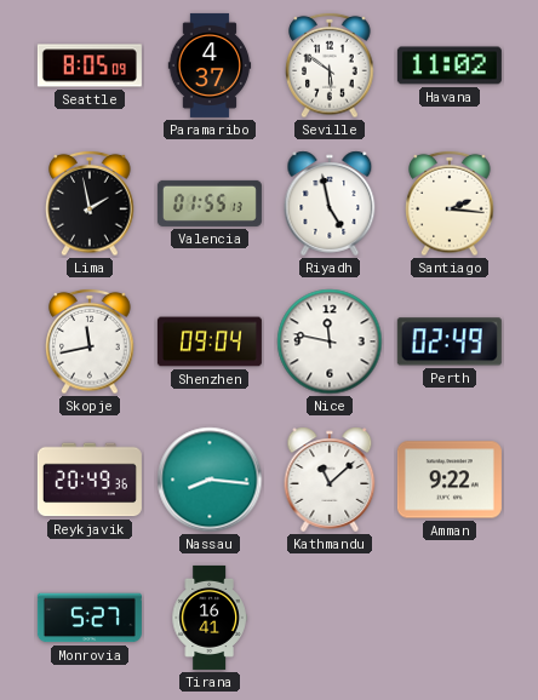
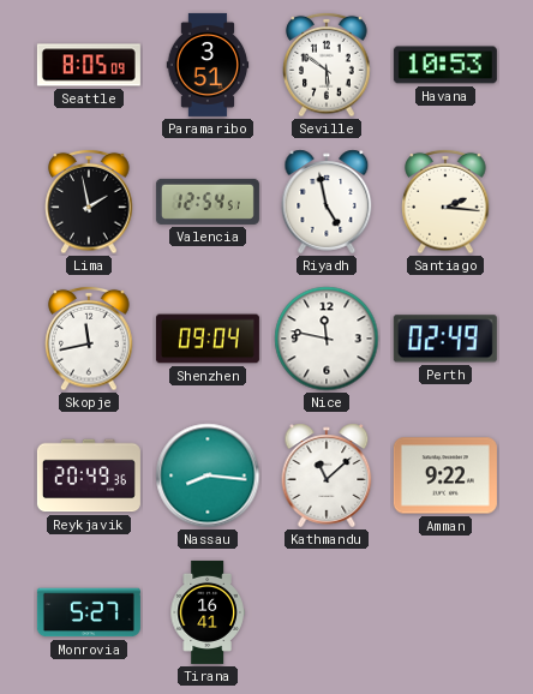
Paramaribo: 4:37 -> 3:51
Havana: 11:02 -> 10:53
Valencia: 01:55 -> 12:54
